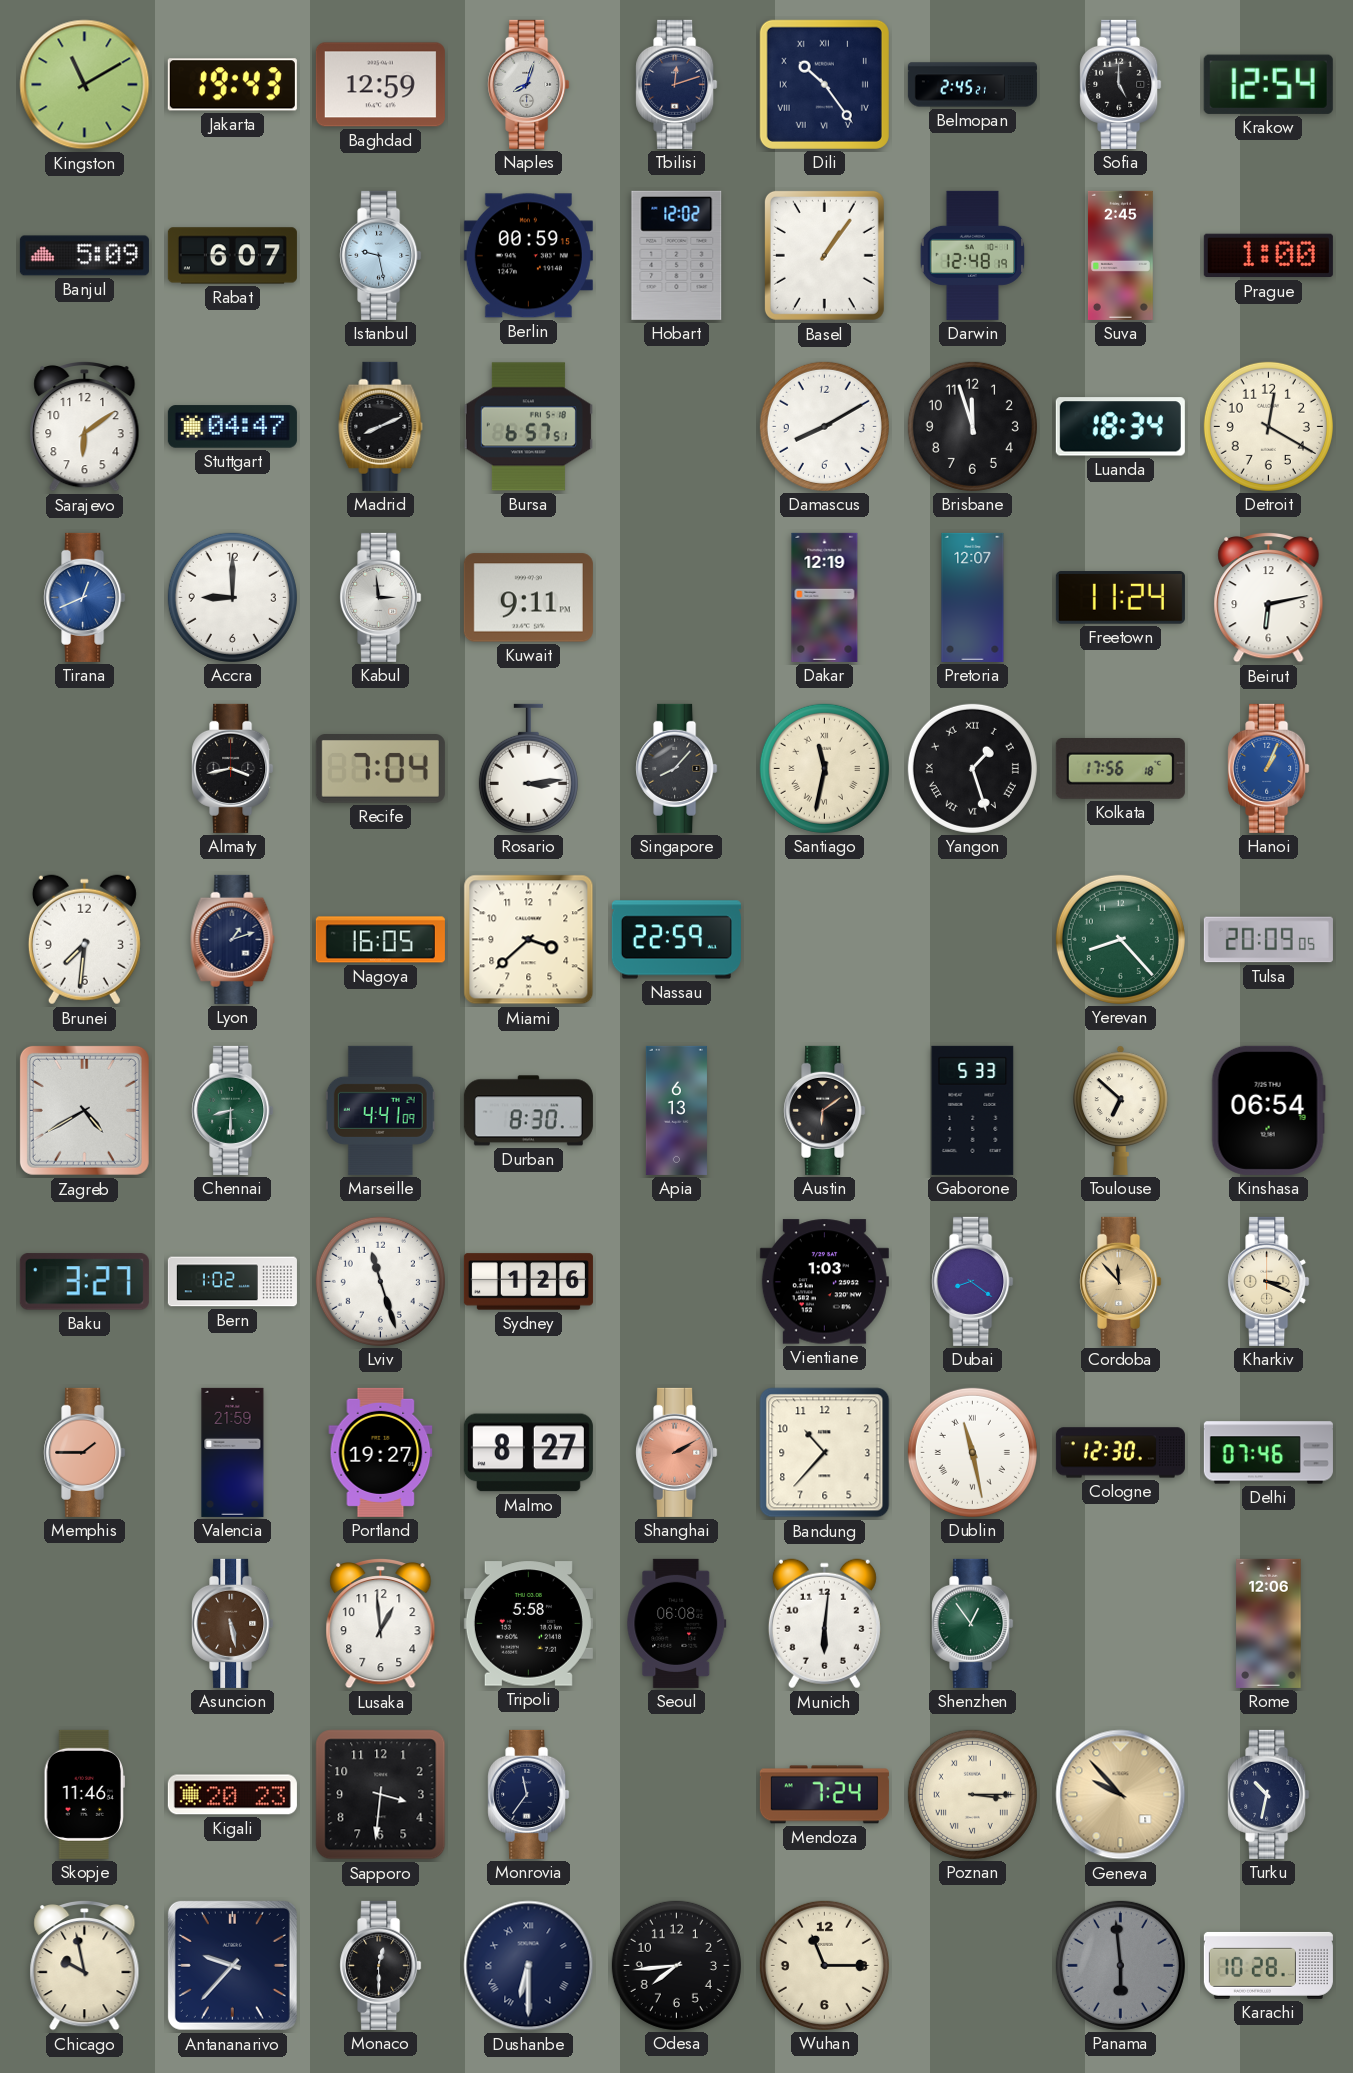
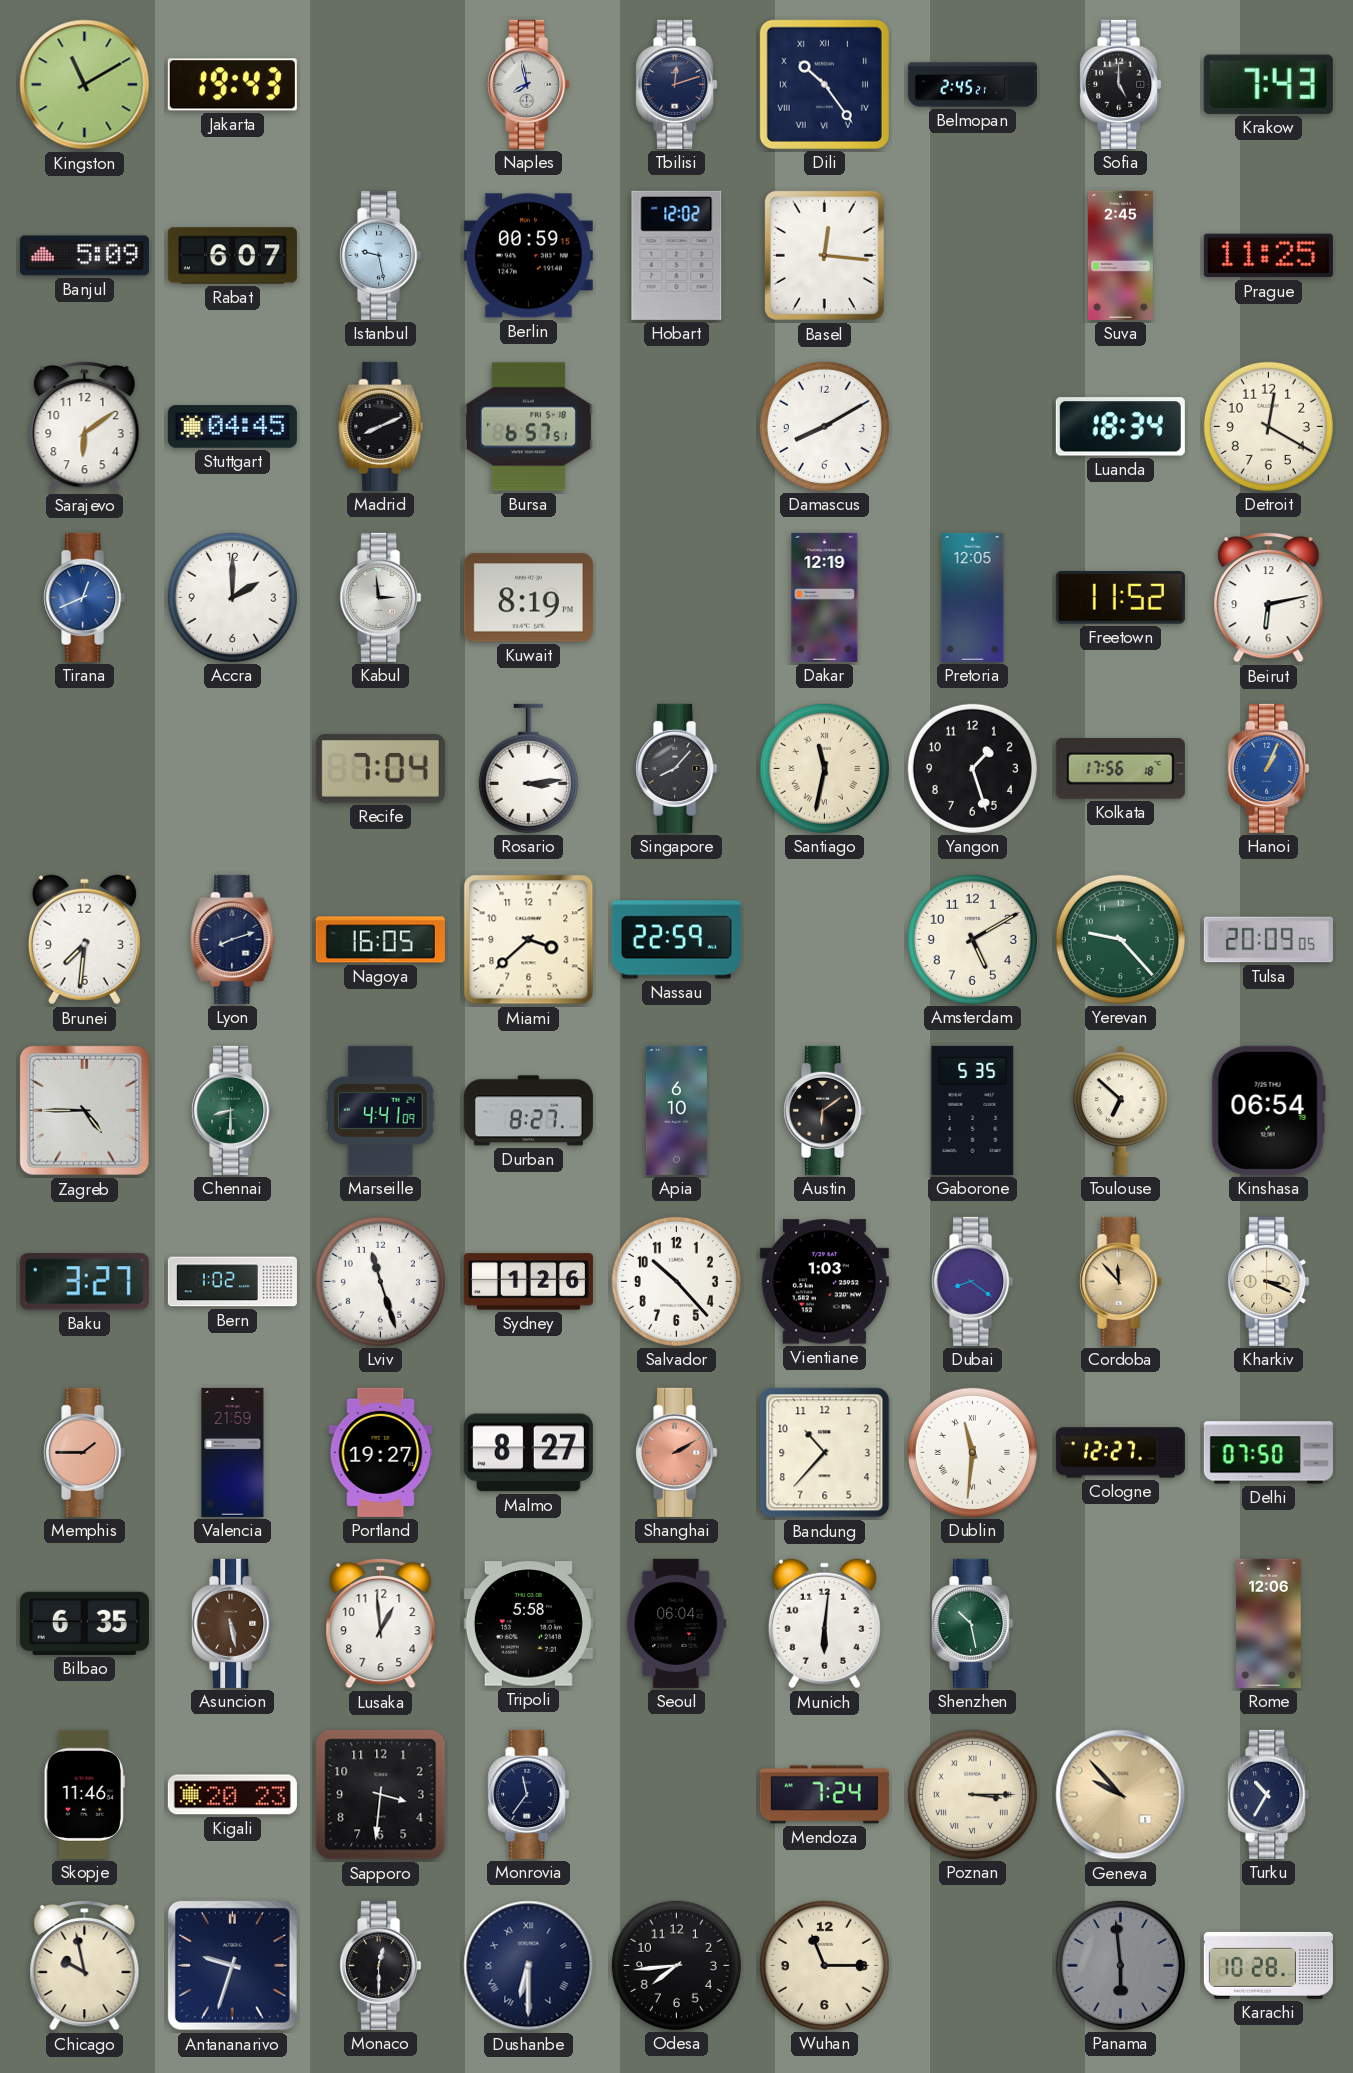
Baghdad: 12:59 -> none
Naples: 8:03 -> 7:58
Krakow: 12:54 -> 7:43
Basel: 1:06 -> 12:16
Darwin: 12:48 -> none
Prague: 1:00 -> 11:25
Stuttgart: 04:47 -> 04:45
Brisbane: 11:57 -> none
Accra: 9:00 -> 2:00
Kuwait: 9:11 -> 8:19
Pretoria: 12:07 -> 12:05
Freetown: 11:24 -> 11:52
Almaty: 3:43 -> none
Yangon numerals: Roman -> Arabic
Lyon: 1:12 -> 8:12
Amsterdam: none -> 5:10
Yerevan: 8:23 -> 9:23
Zagreb: 4:40 -> 4:45
Durban: 8:30 -> 8:27
Apia: 6:13 -> 6:10
Gaborone: 5:33 -> 5:35
Salvador: none -> 10:23
Dublin: 11:28 -> 11:31
Cologne: 12:30 -> 12:27
Delhi: 07:46 -> 07:50
Bilbao: none -> 6:35
Seoul: 06:08 -> 06:04
Shenzhen: 12:54 -> 10:28
Turku: 10:32 -> 10:35
Antananarivo: 9:37 -> 9:33
